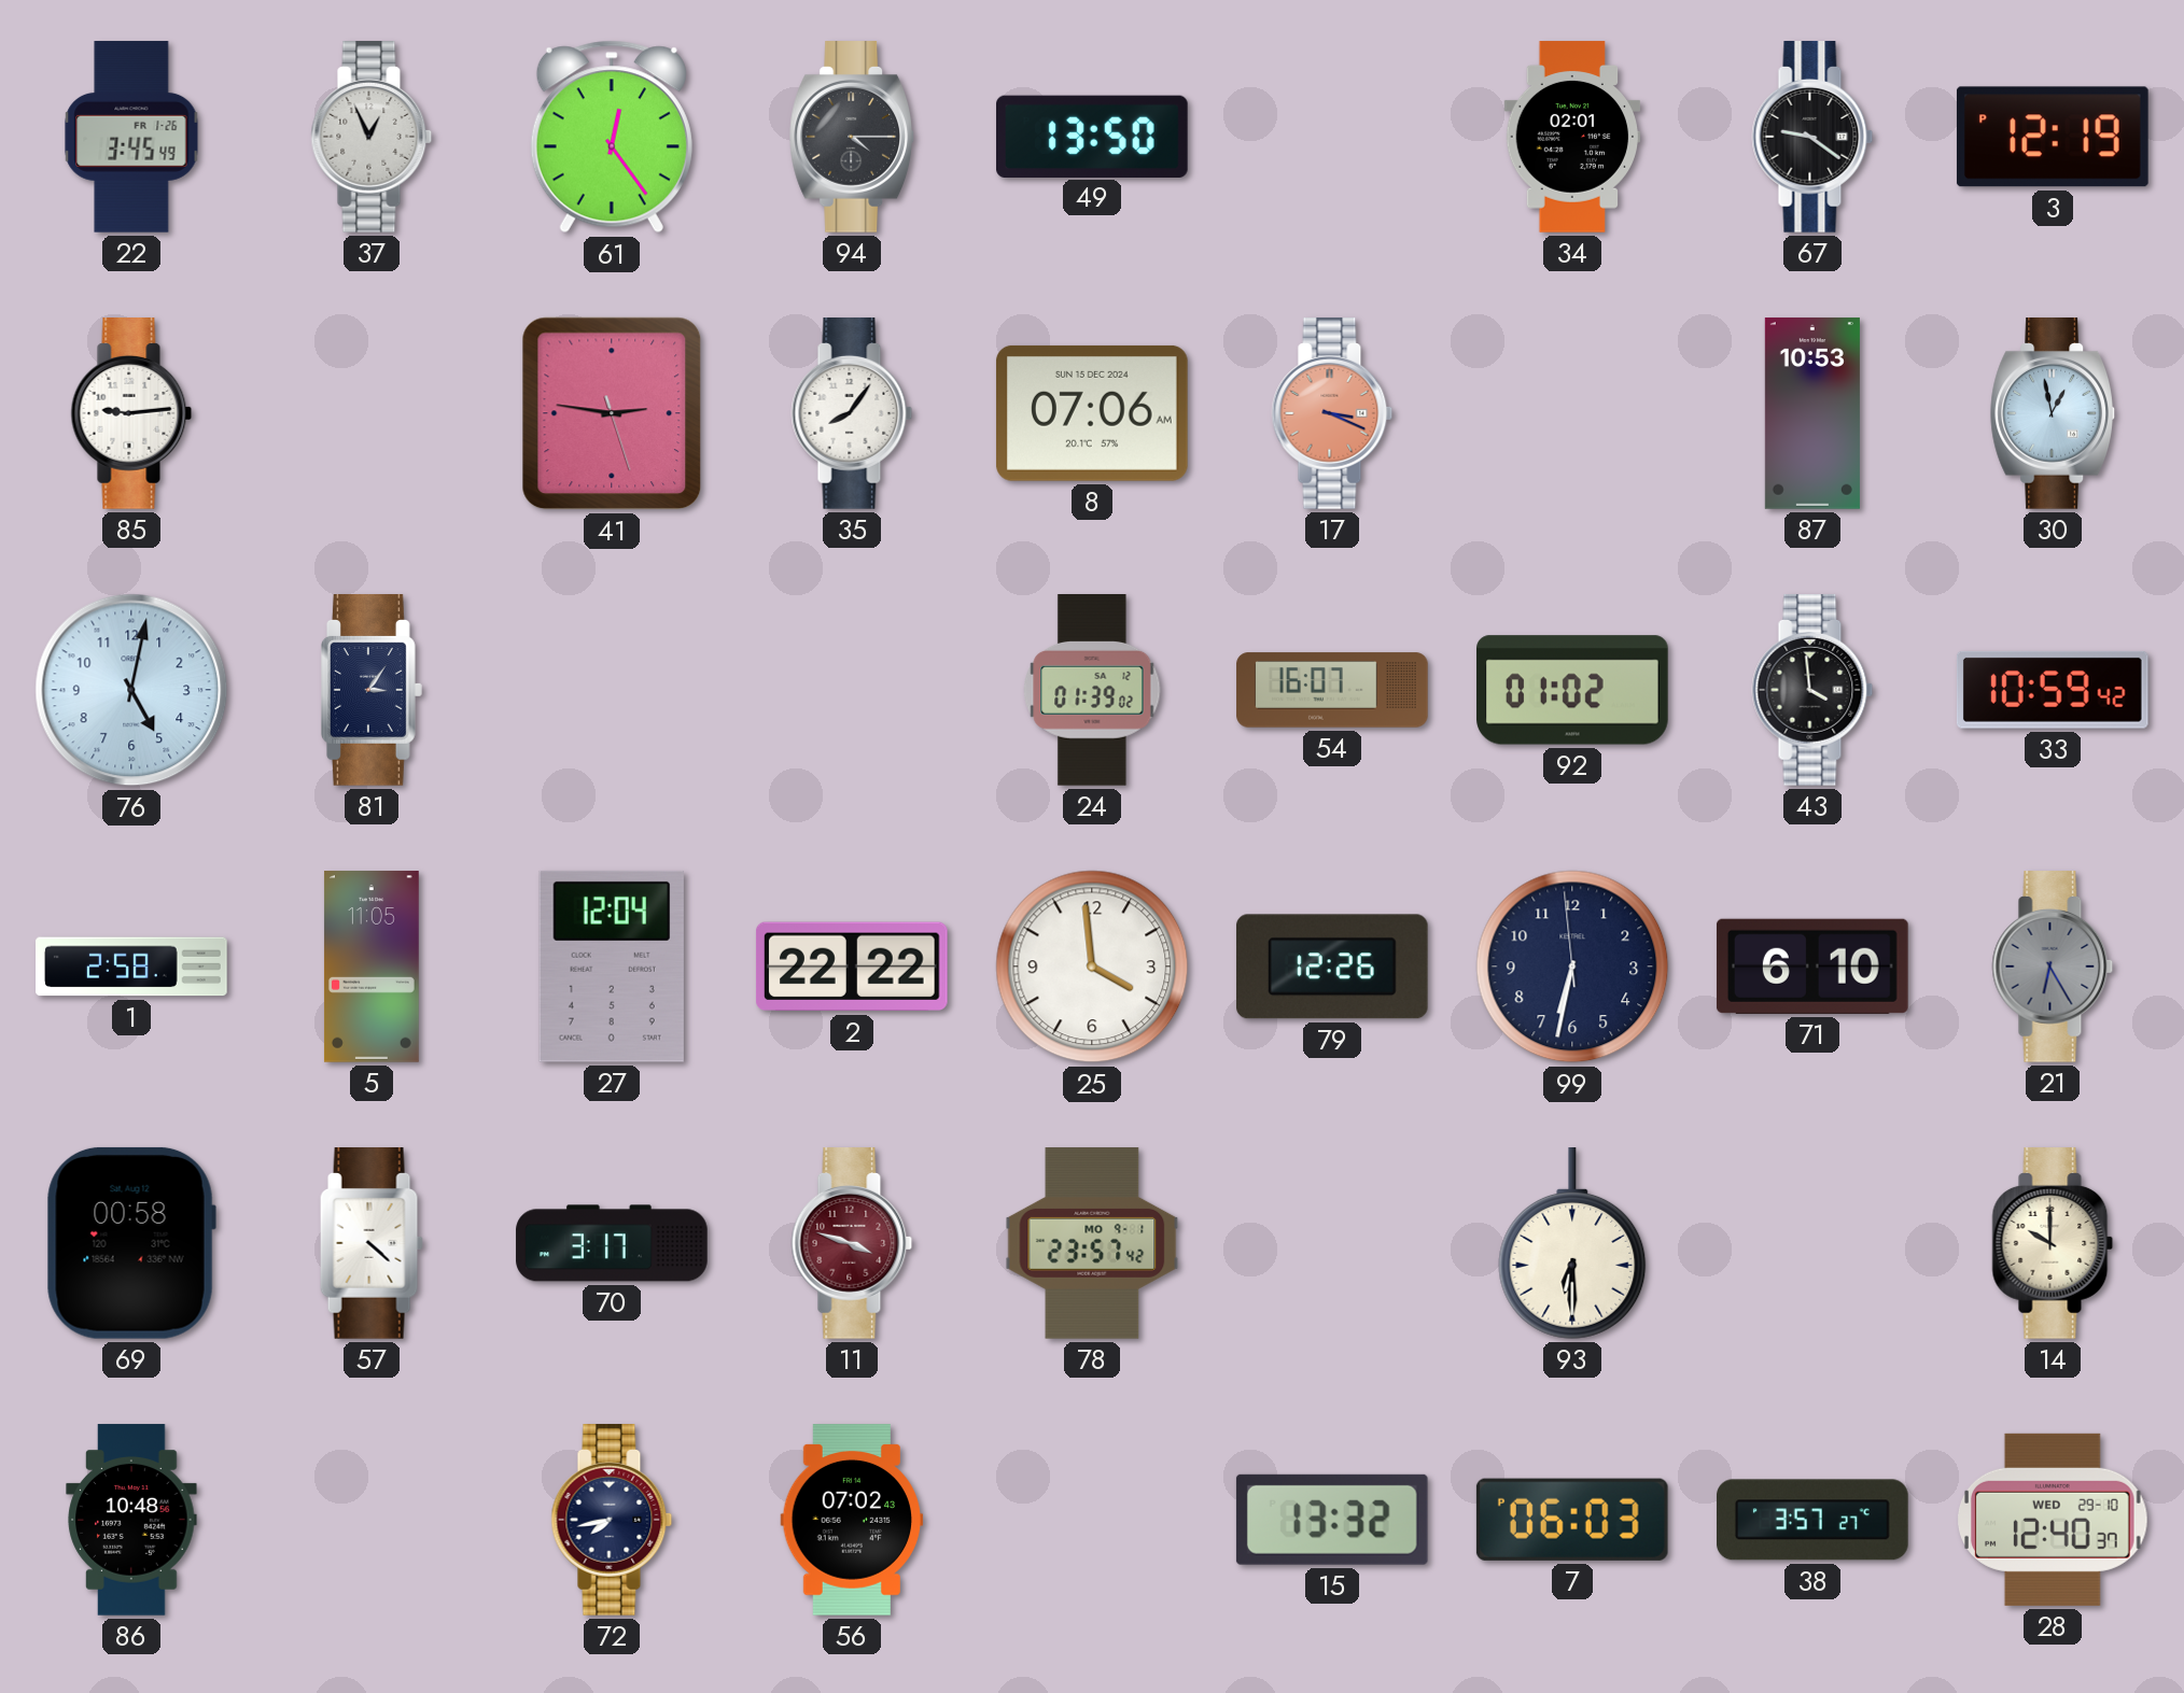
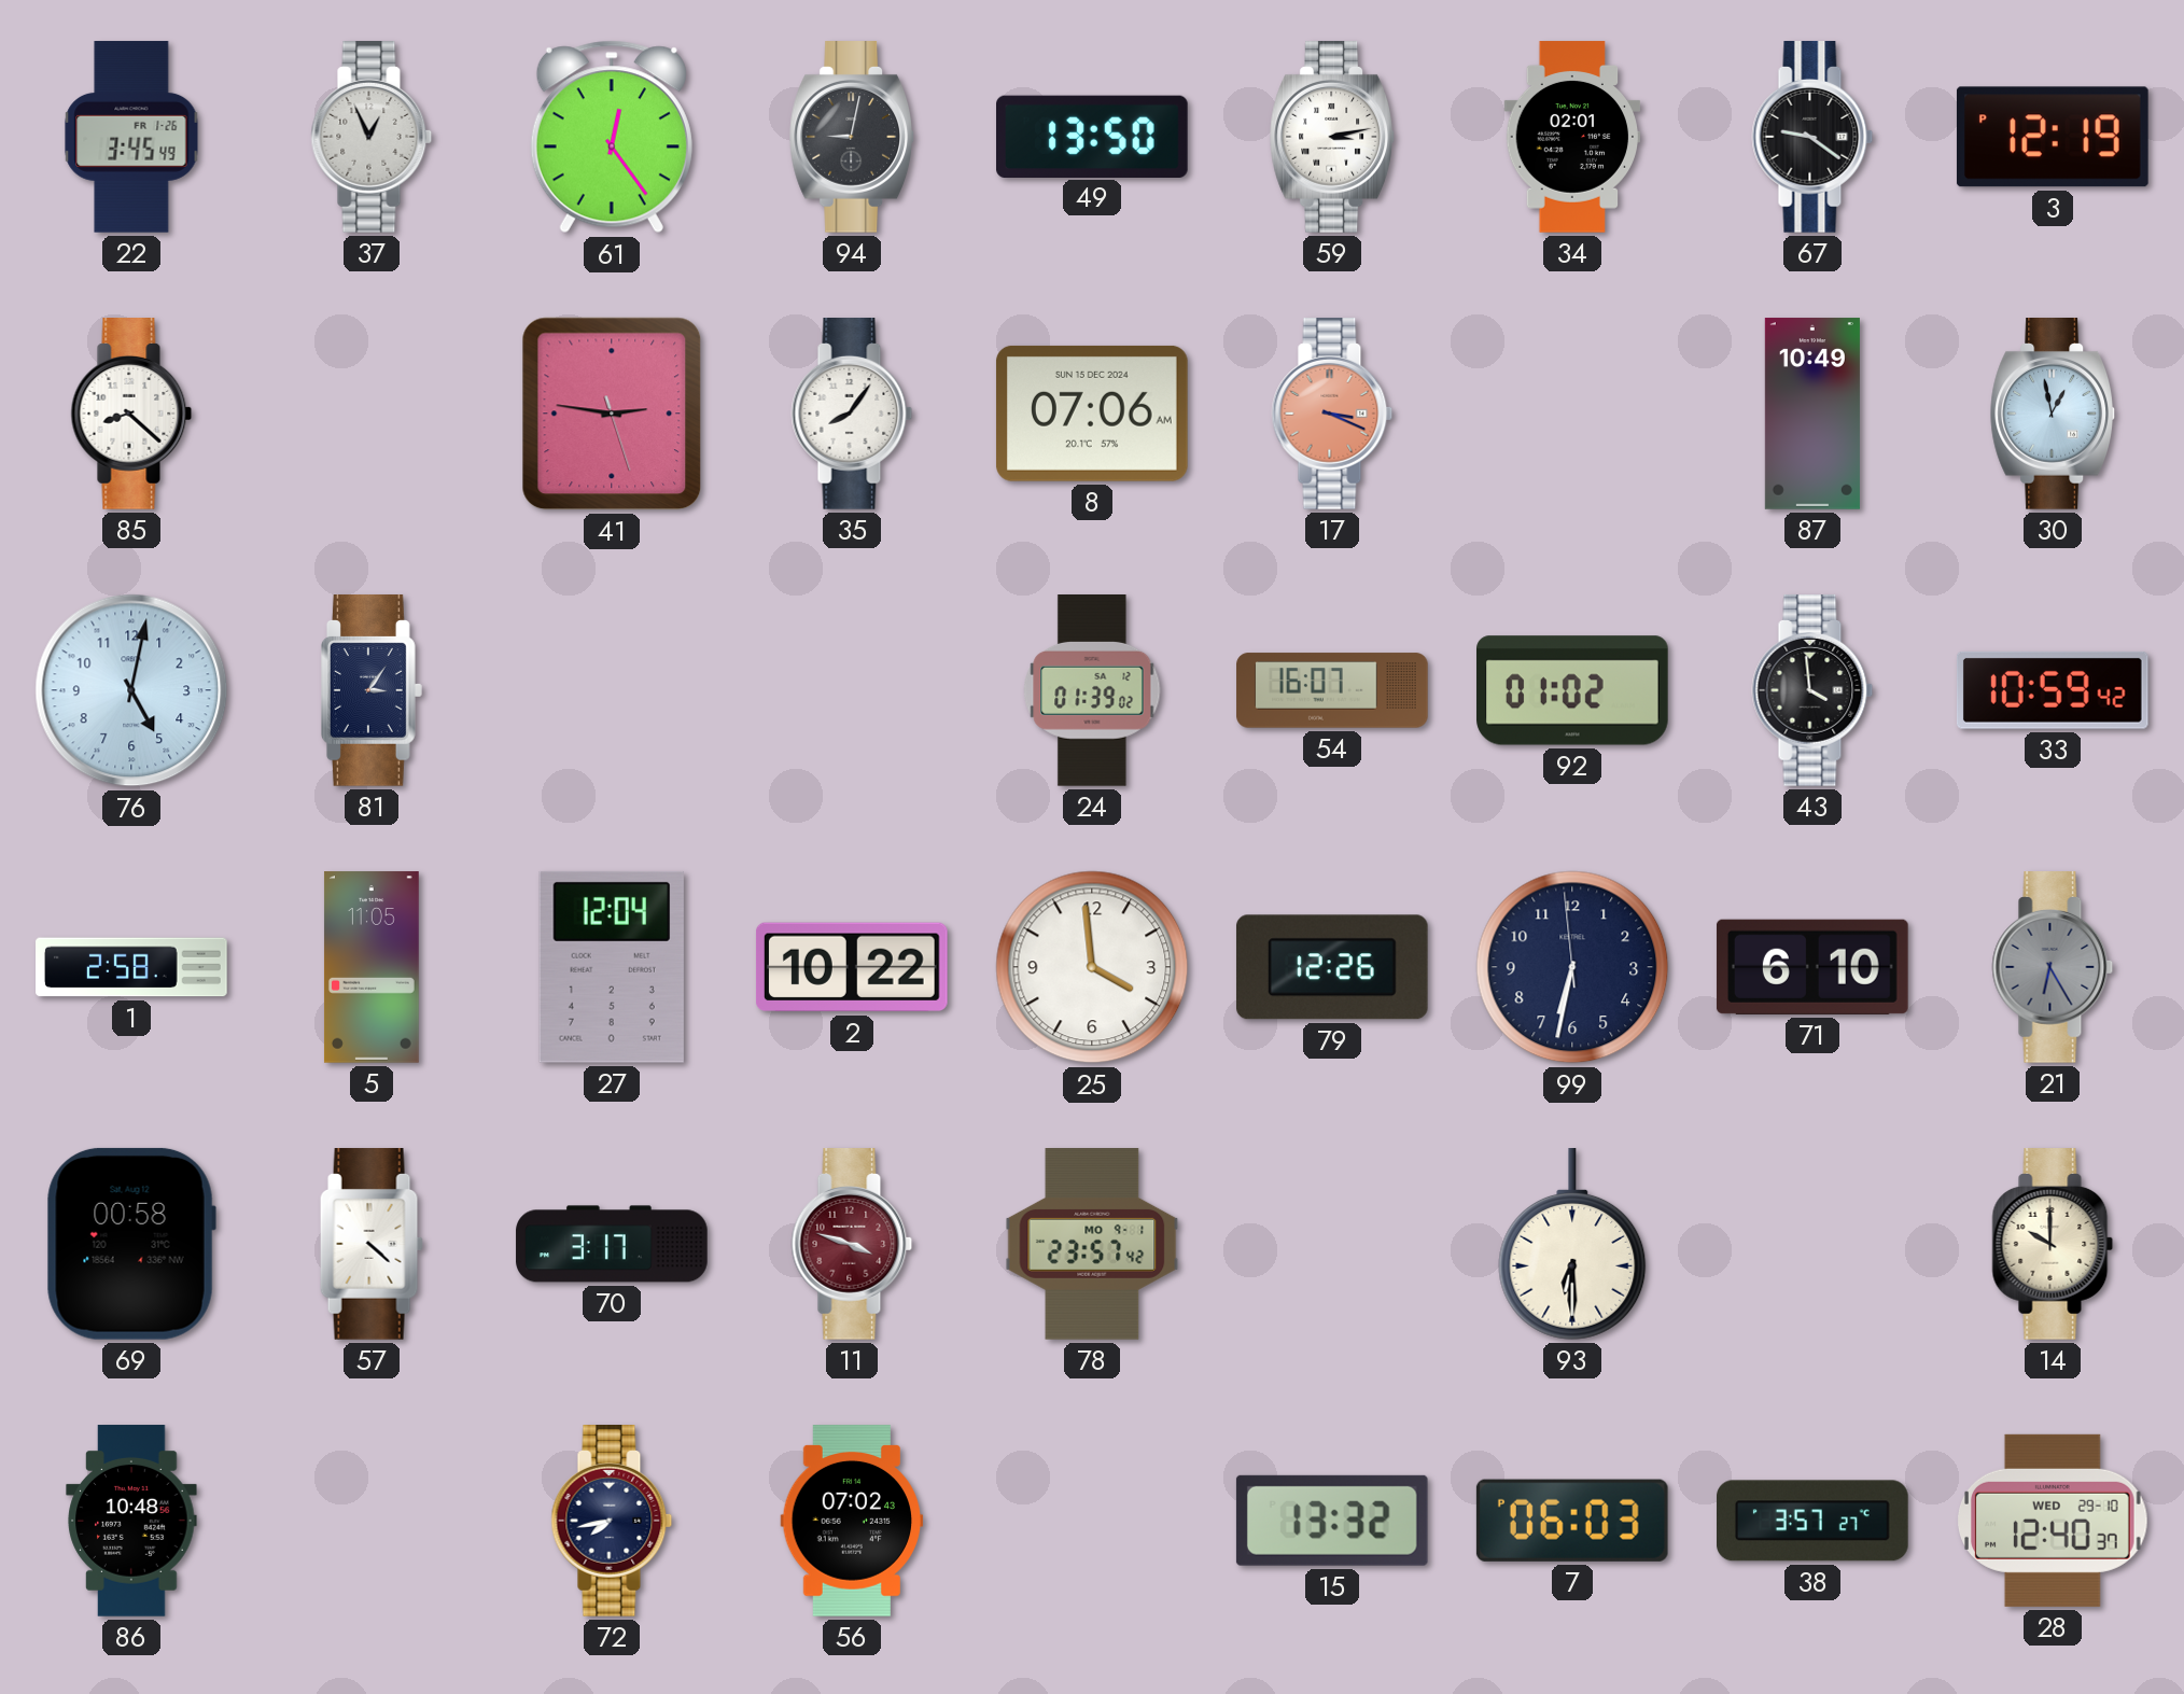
94: 4:15 -> 9:02
59: none -> 3:13
85: 9:14 -> 8:22
87: 10:53 -> 10:49
2: 22:22 -> 10:22
